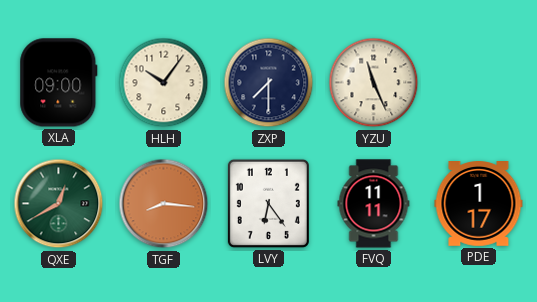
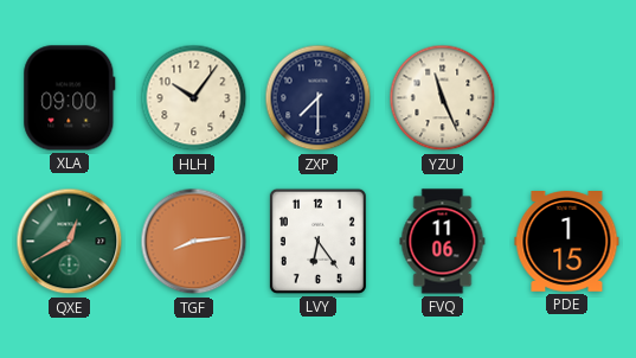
TGF: 8:16 -> 8:14
FVQ: 11:11 -> 11:06
PDE: 1:17 -> 1:15
